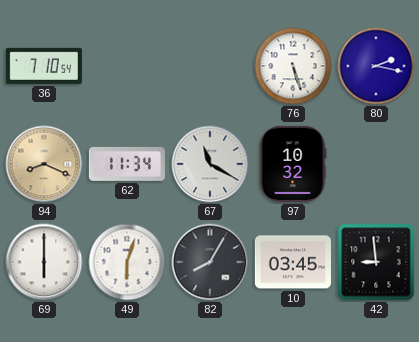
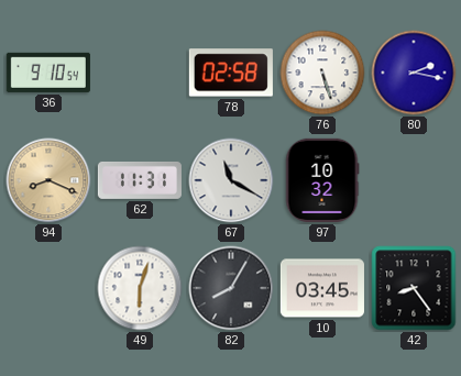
36: 7:10 -> 9:10
78: none -> 02:58
62: 11:34 -> 11:31
69: 6:00 -> none
42: 8:59 -> 8:24
